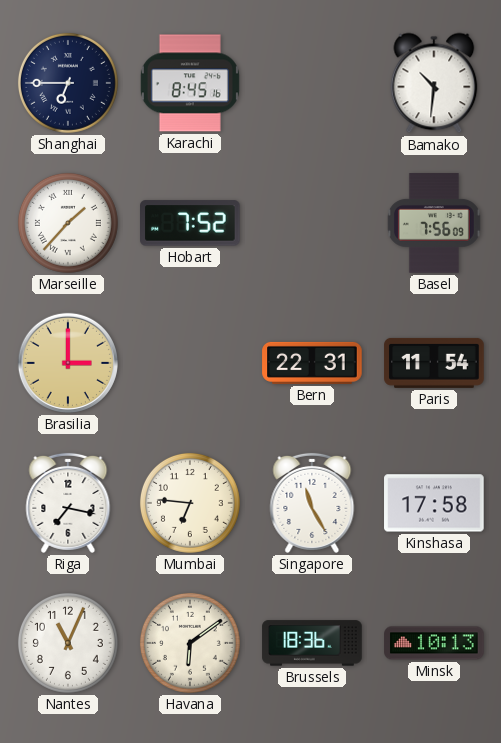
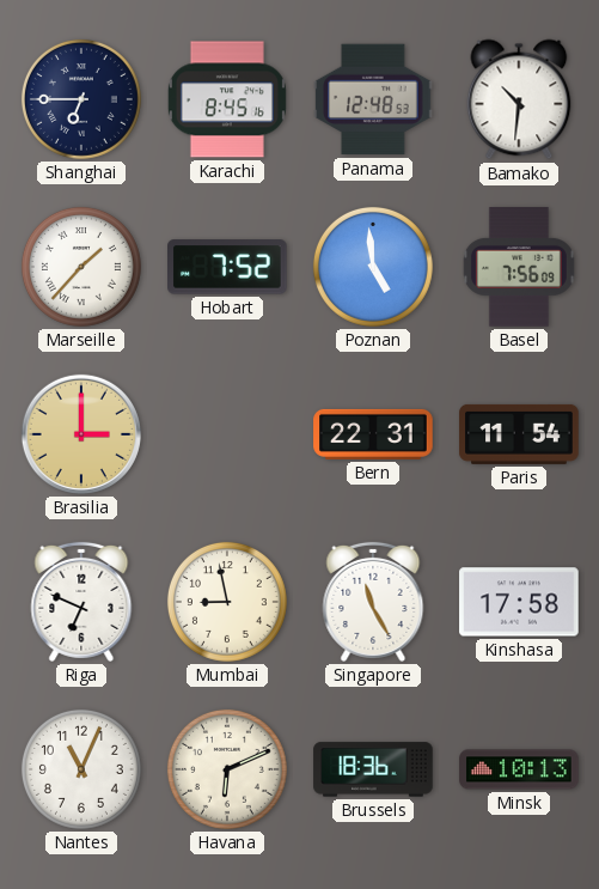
Panama: none -> 12:48
Poznan: none -> 4:59
Riga: 7:17 -> 6:49
Mumbai: 6:46 -> 8:58
Havana: 6:09 -> 6:11
